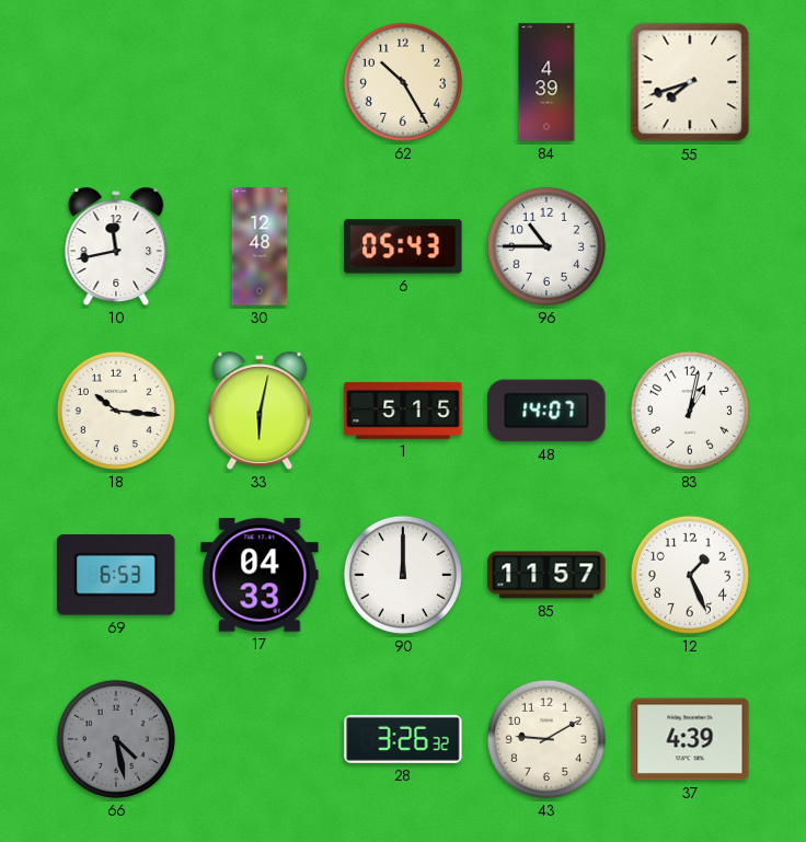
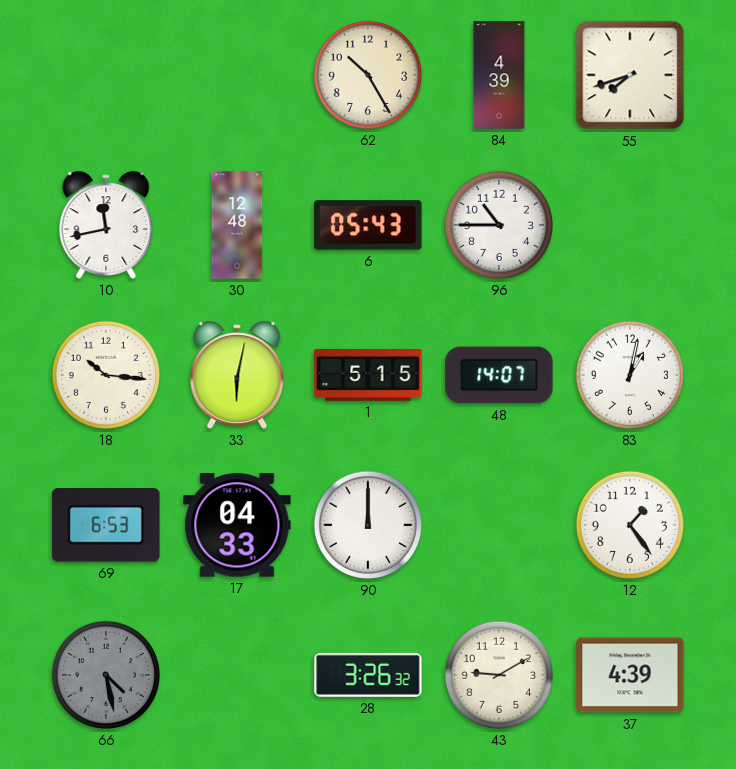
85: 11:57 -> none
12: 1:26 -> 1:24
